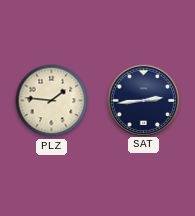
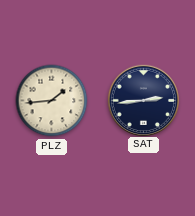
PLZ: 1:46 -> 1:44
